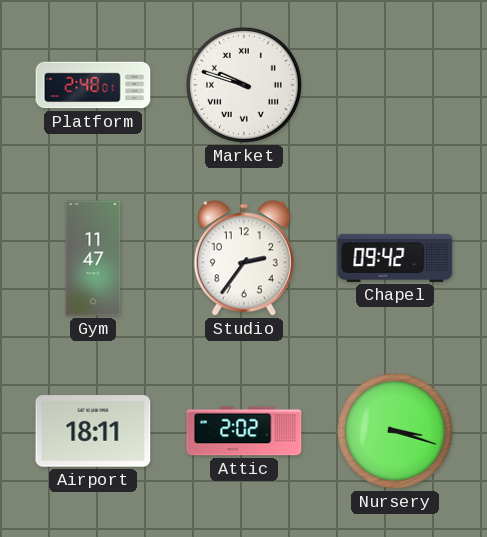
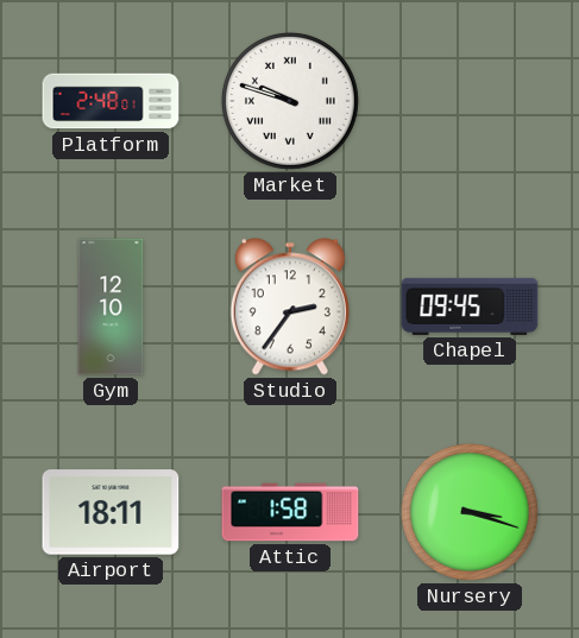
Gym: 11:47 -> 12:10
Chapel: 09:42 -> 09:45
Attic: 2:02 -> 1:58
